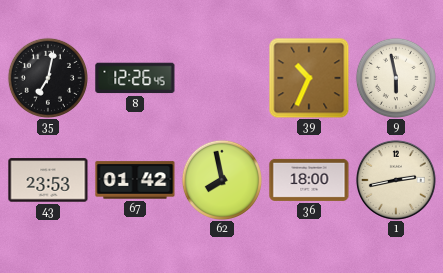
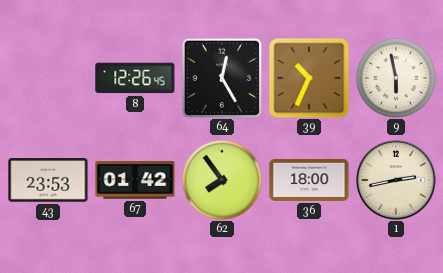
35: 7:02 -> none
64: none -> 12:25
62: 7:58 -> 7:54
